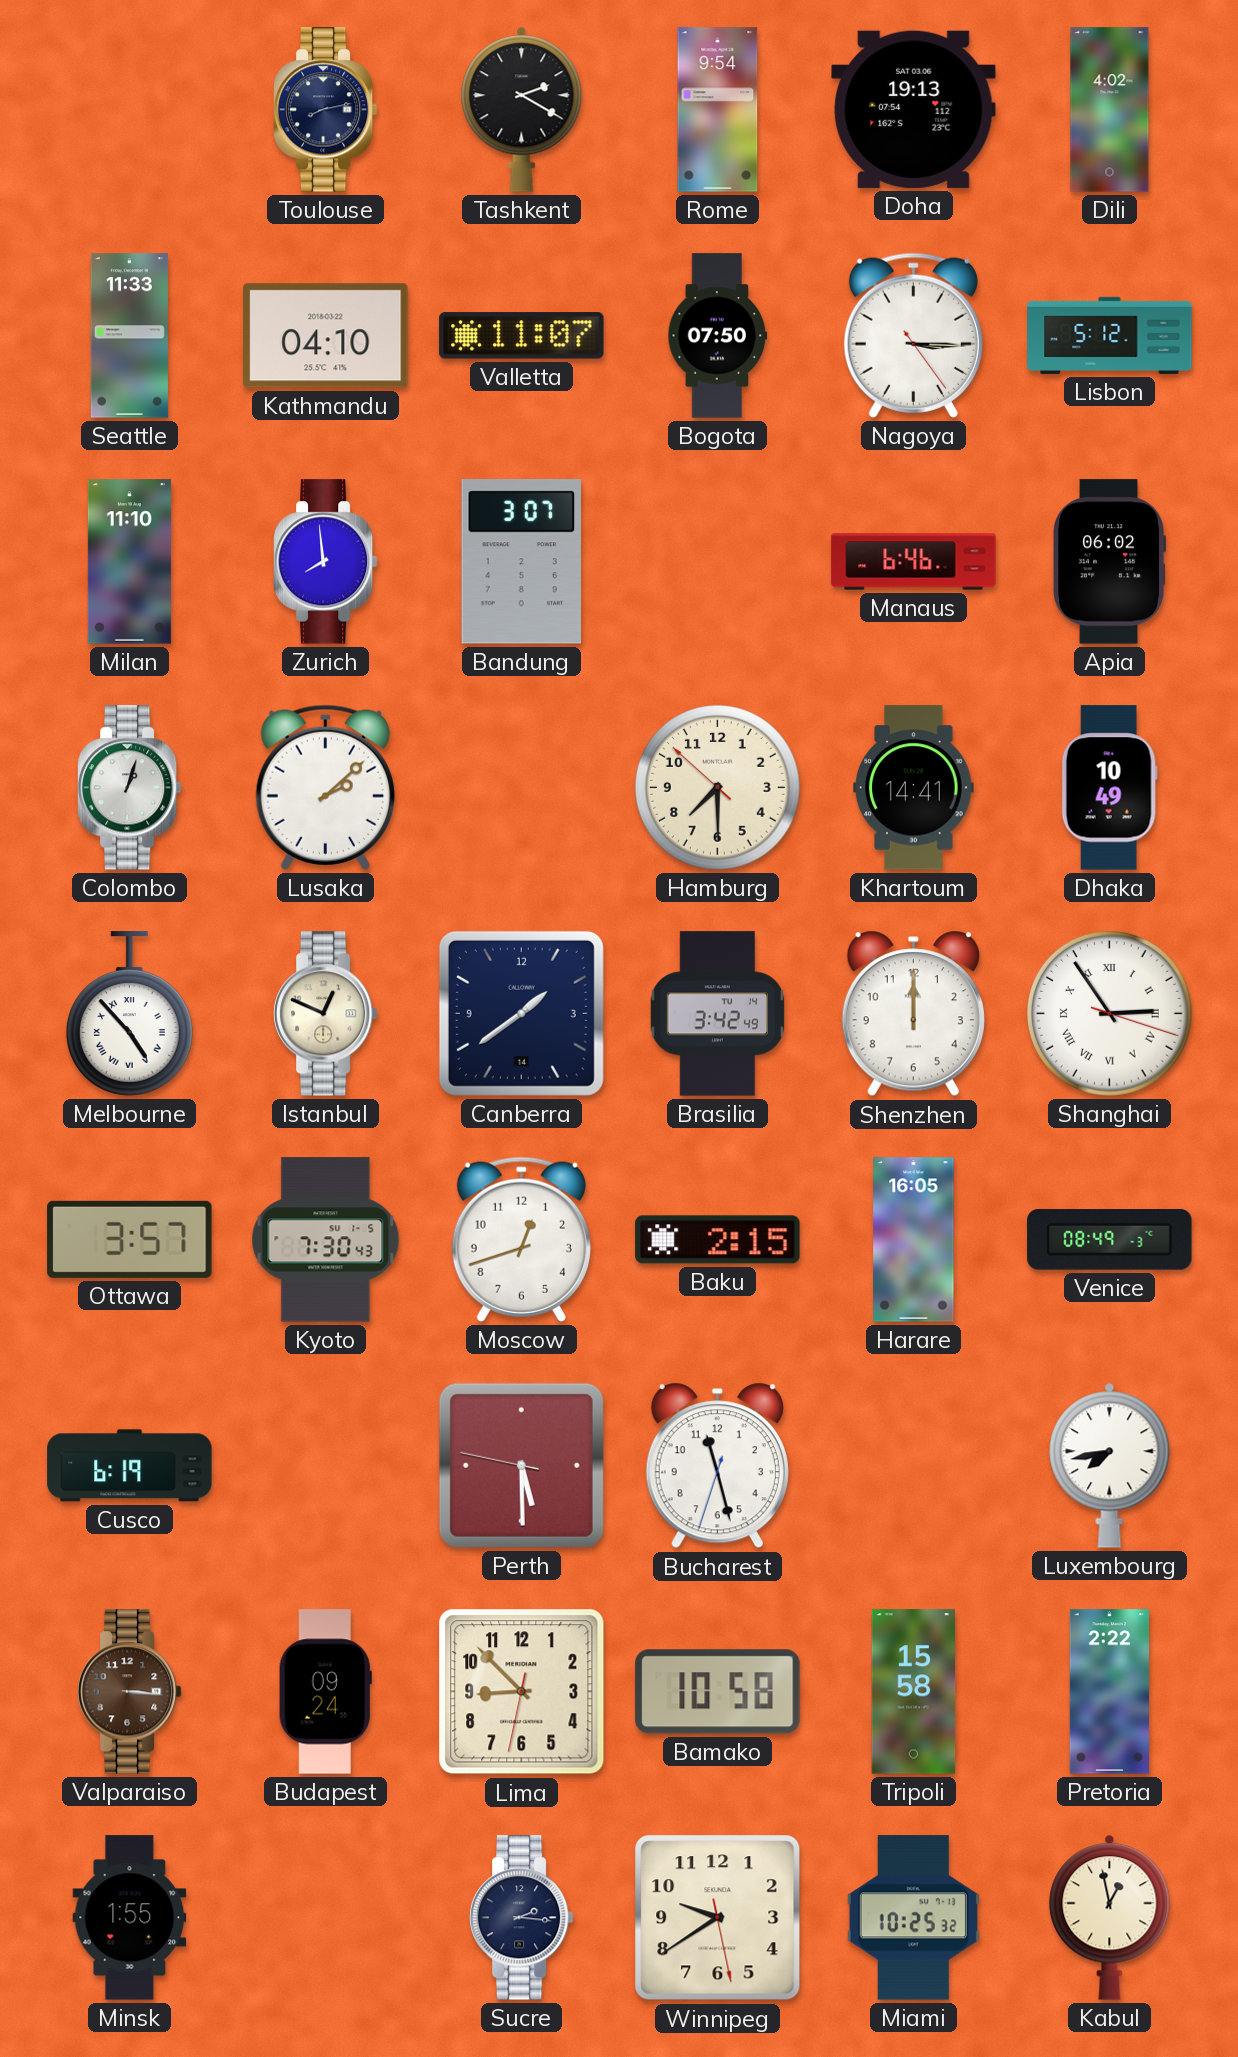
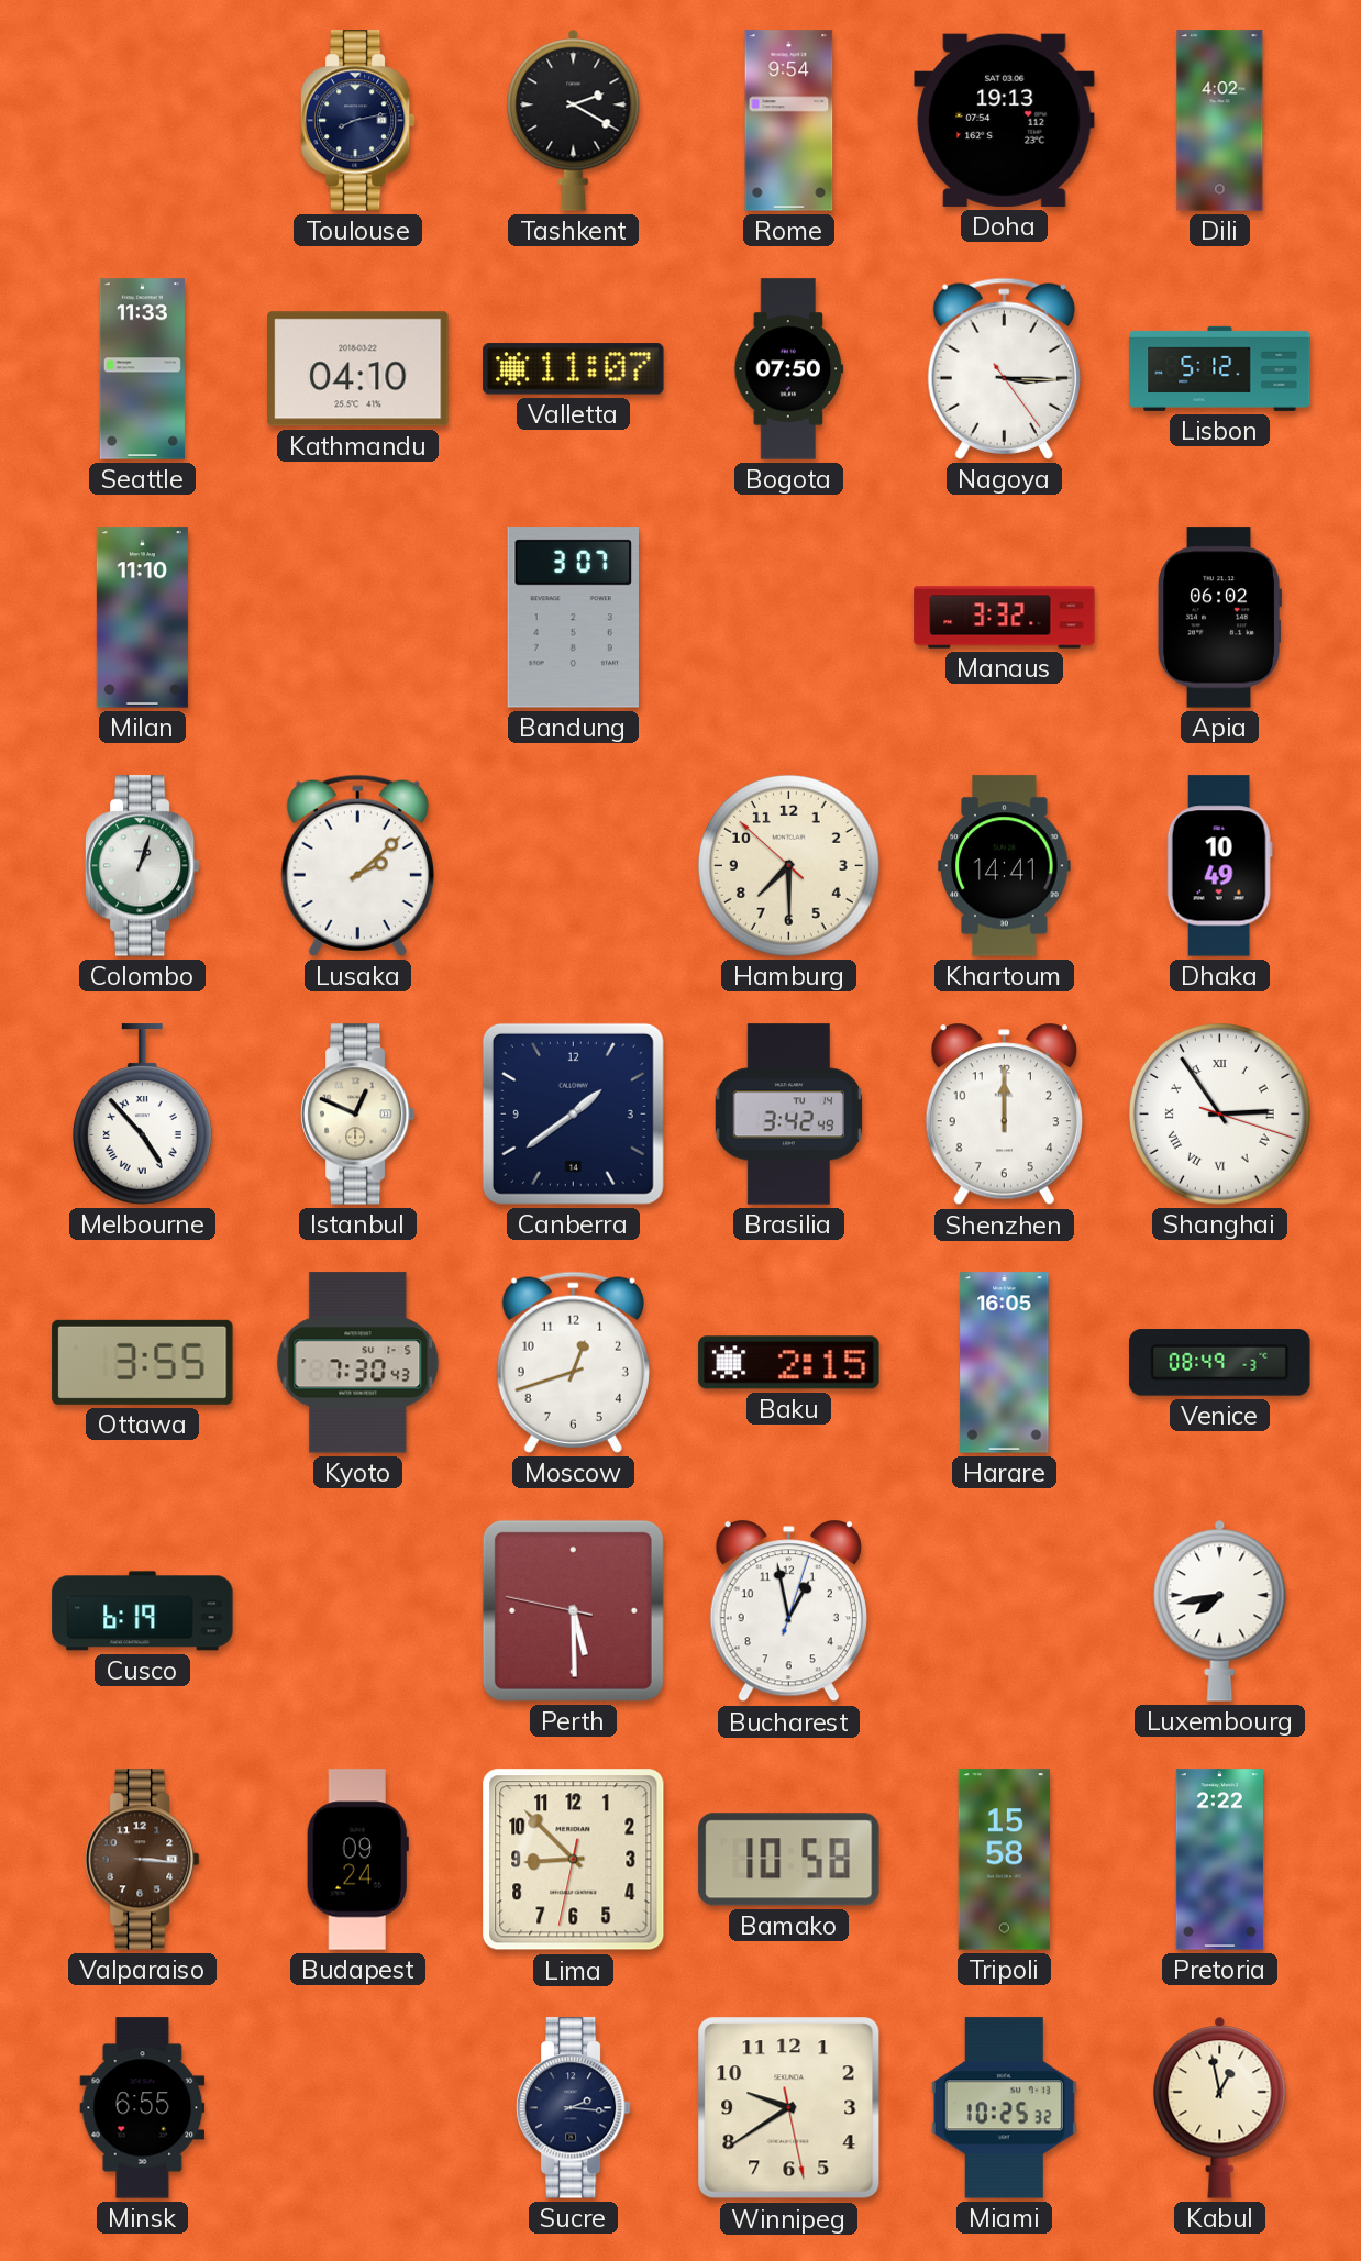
Zurich: 7:59 -> none
Manaus: 6:46 -> 3:32
Ottawa: 3:57 -> 3:55
Bucharest: 11:27 -> 12:58
Minsk: 1:55 -> 6:55
